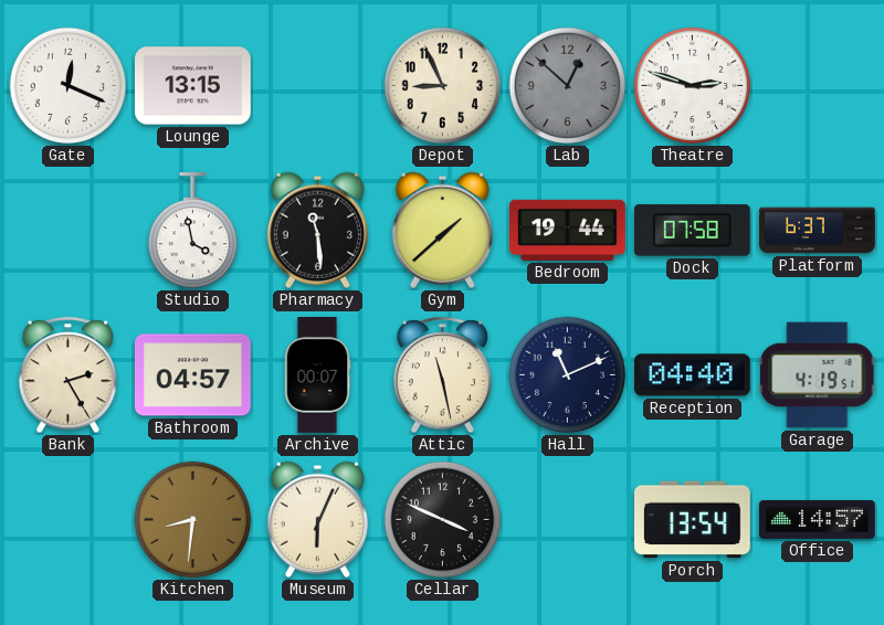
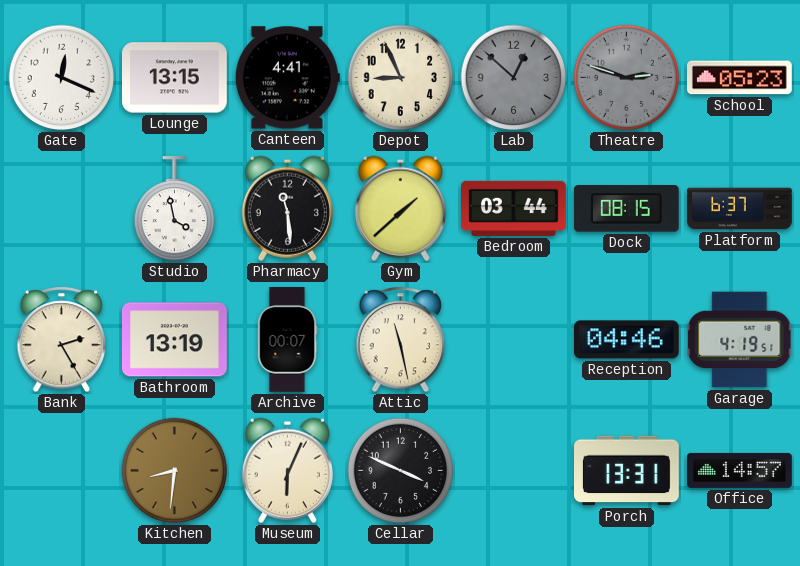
Canteen: none -> 4:41
Theatre dial: white -> grey
School: none -> 05:23
Bedroom: 19:44 -> 03:44
Dock: 07:58 -> 08:15
Bathroom: 04:57 -> 13:19
Hall: 11:11 -> none
Reception: 04:40 -> 04:46
Porch: 13:54 -> 13:31
